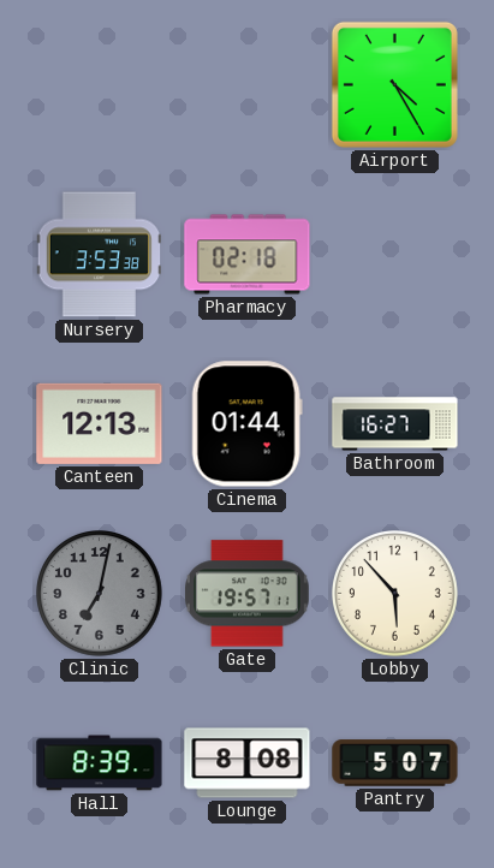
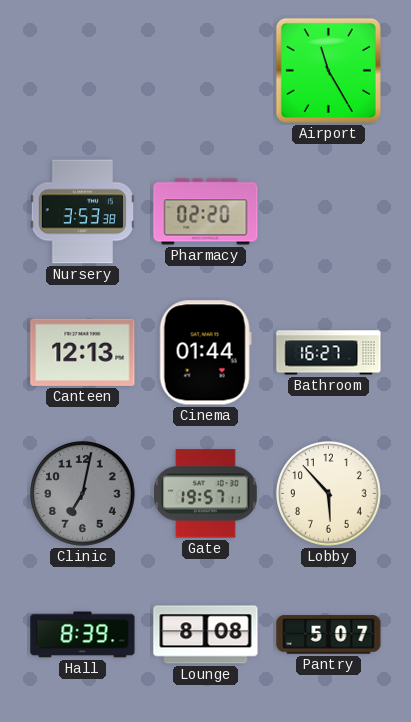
Airport: 4:25 -> 11:25
Pharmacy: 02:18 -> 02:20
